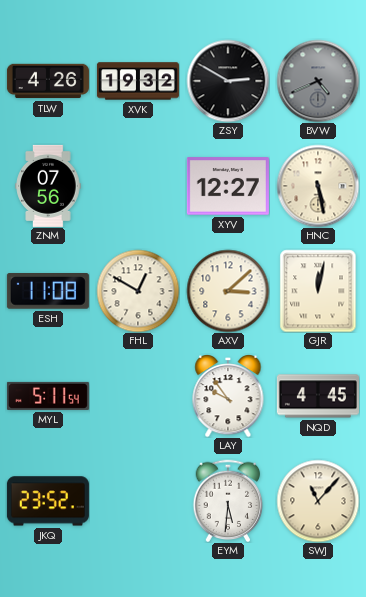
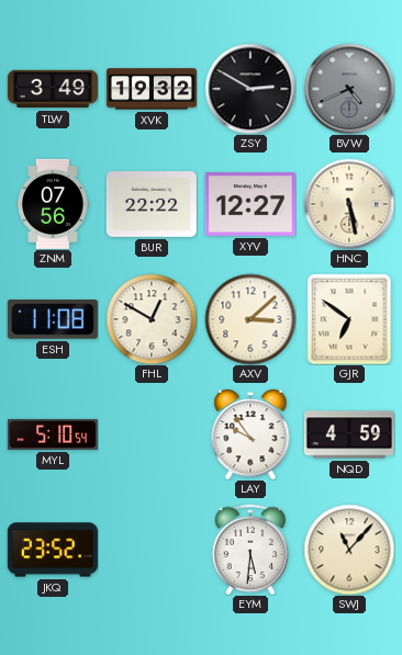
TLW: 4:26 -> 3:49
BUR: none -> 22:22
GJR: 12:02 -> 6:51
MYL: 5:11 -> 5:10
NQD: 4:45 -> 4:59
